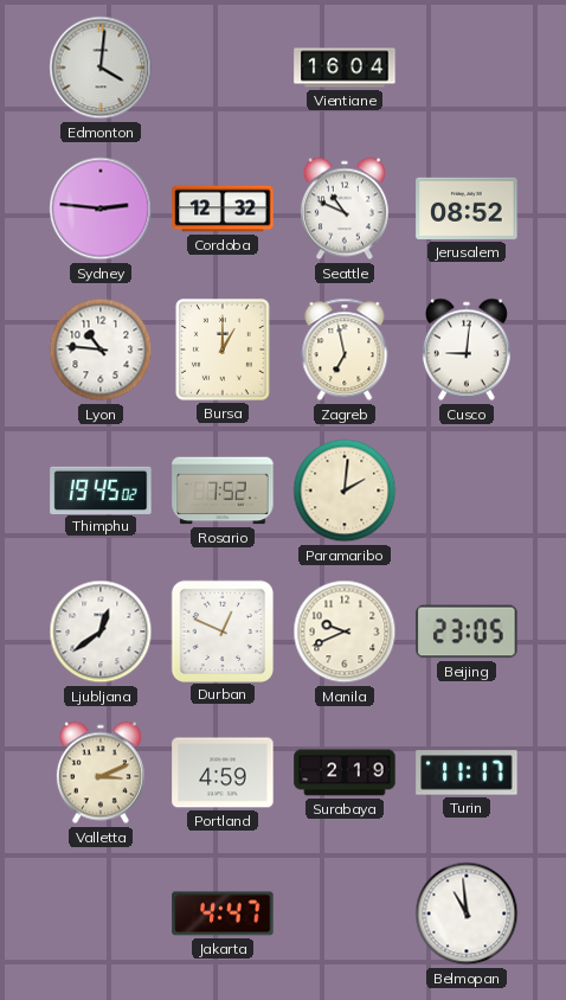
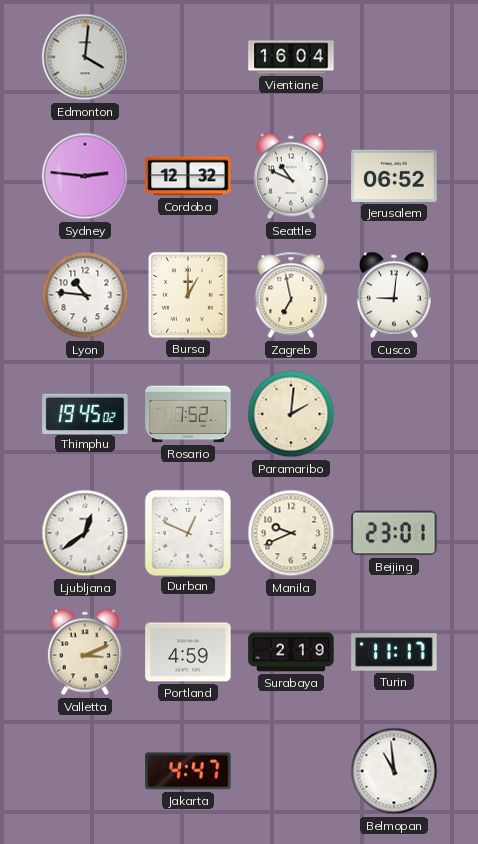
Jerusalem: 08:52 -> 06:52
Beijing: 23:05 -> 23:01
